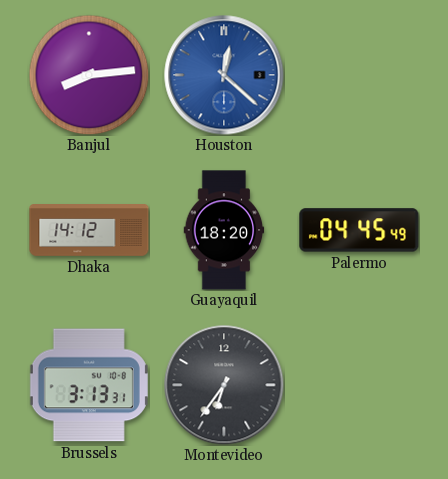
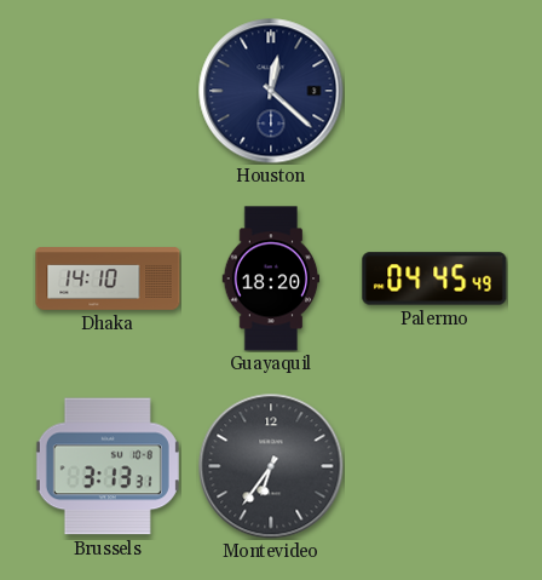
Banjul: 8:14 -> none
Houston dial: blue -> navy
Dhaka: 14:12 -> 14:10
